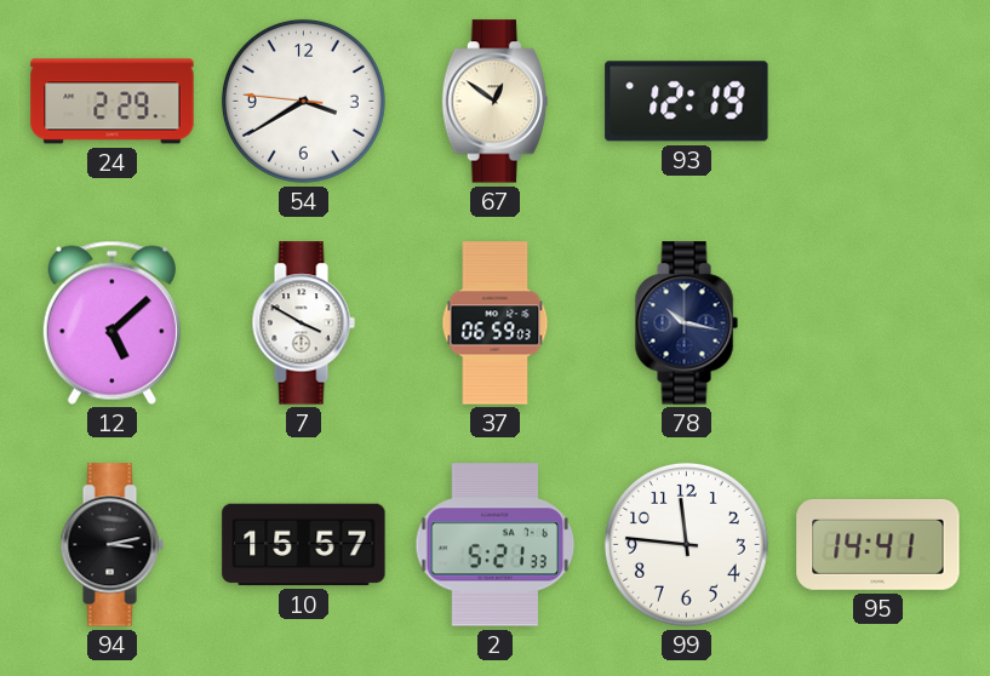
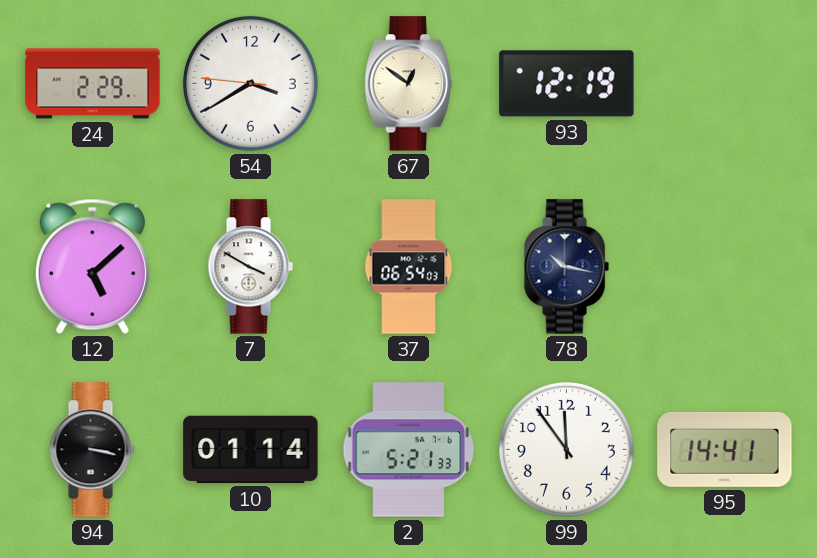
37: 06:59 -> 06:54
94: 3:13 -> 3:17
10: 15:57 -> 01:14
99: 11:46 -> 11:54
